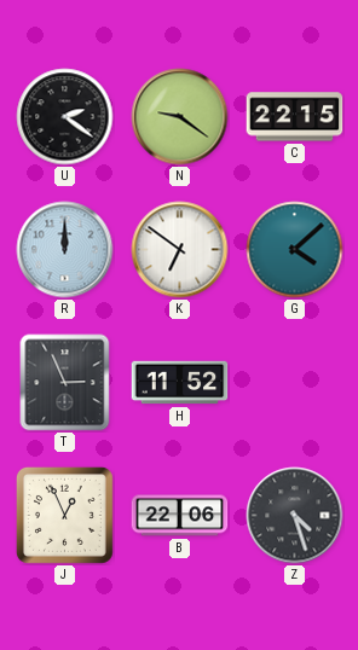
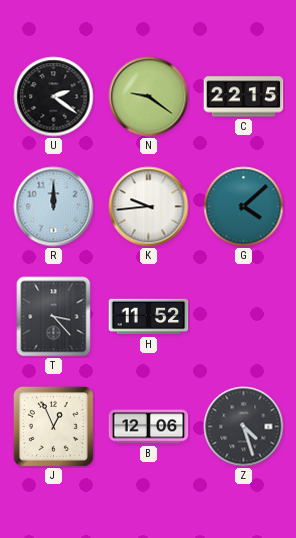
K: 6:51 -> 9:44
T: 2:56 -> 3:23
B: 22:06 -> 12:06
